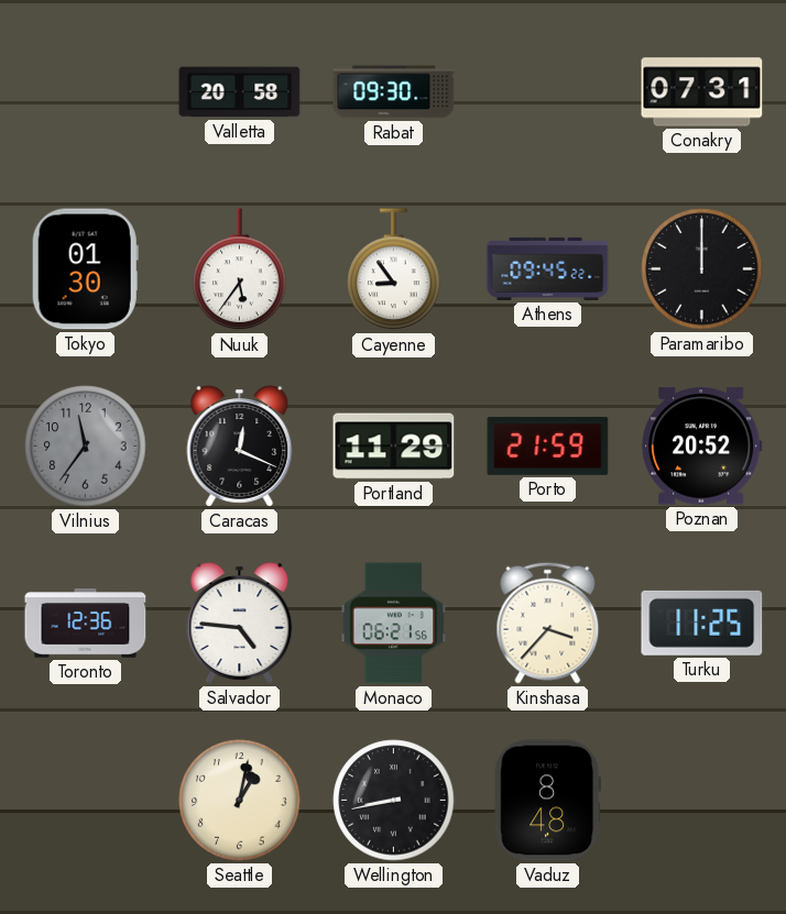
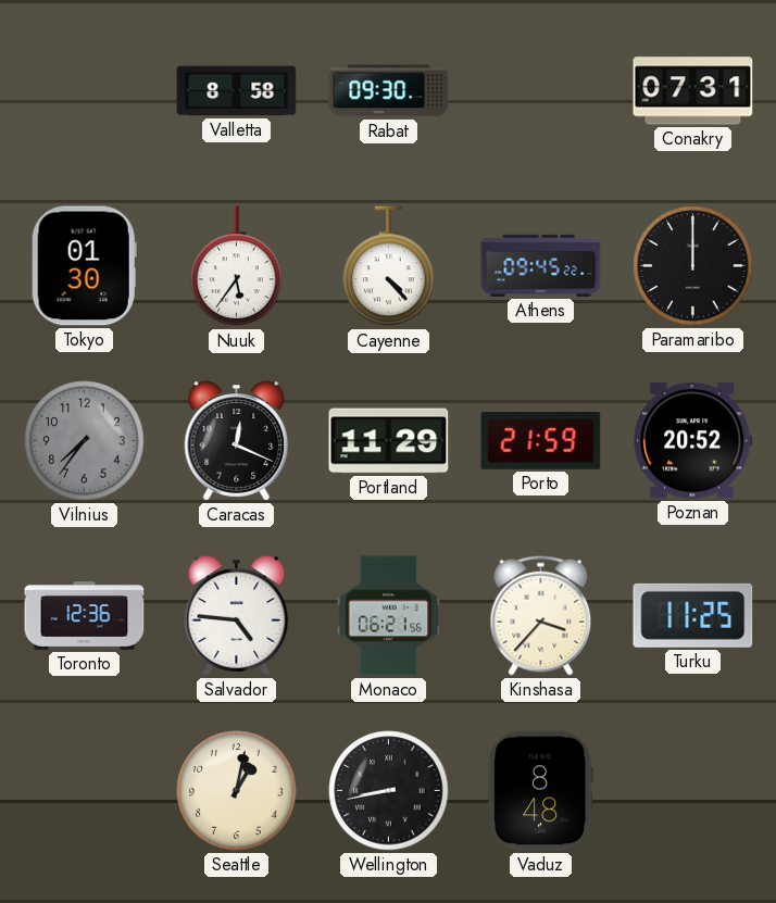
Valletta: 20:58 -> 8:58
Cayenne: 8:54 -> 4:23
Vilnius: 11:36 -> 7:36
